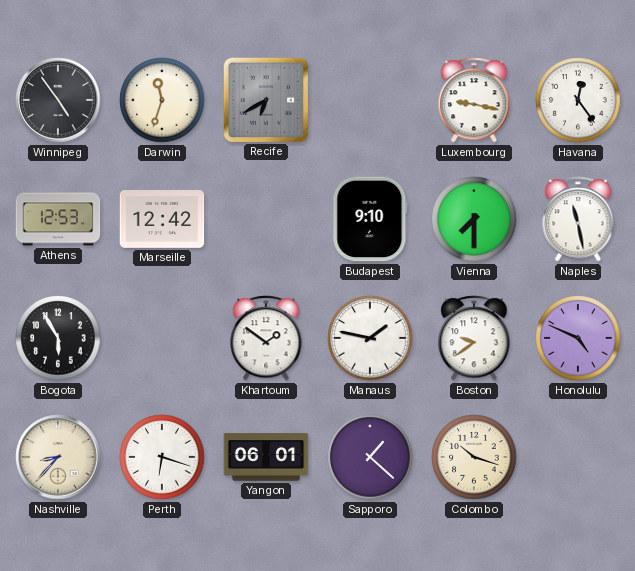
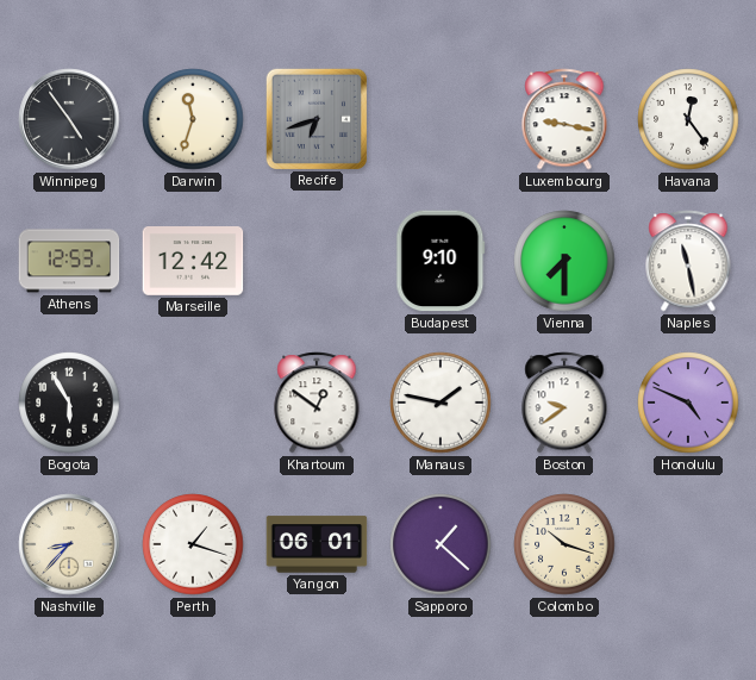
Recife: 6:40 -> 6:42
Khartoum: 1:51 -> 12:51
Perth: 6:18 -> 1:18
